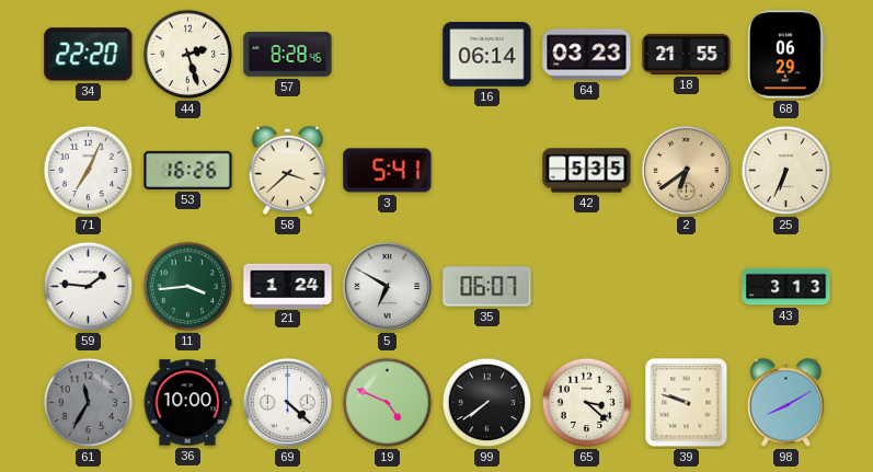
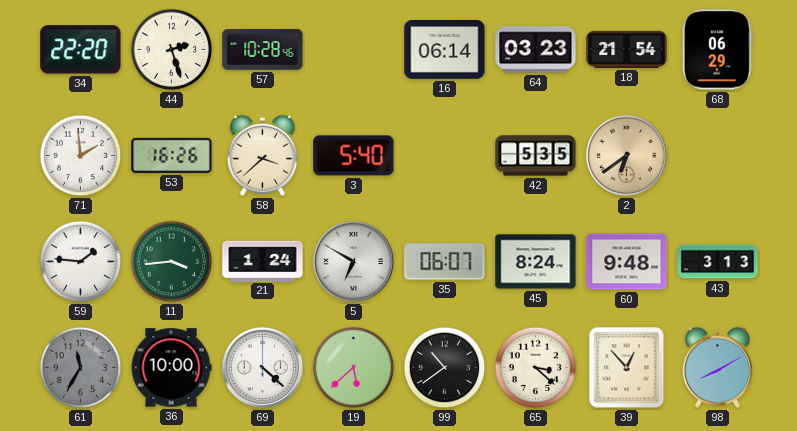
57: 8:28 -> 10:28
18: 21:55 -> 21:54
71: 7:04 -> 1:59
3: 5:41 -> 5:40
25: 6:34 -> none
45: none -> 8:24
60: none -> 9:48
19: 4:49 -> 5:38
99: 7:39 -> 10:39
39: 9:48 -> 12:53
